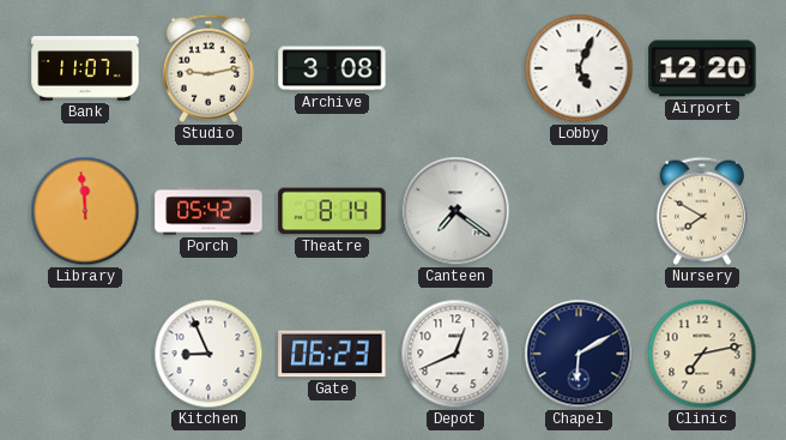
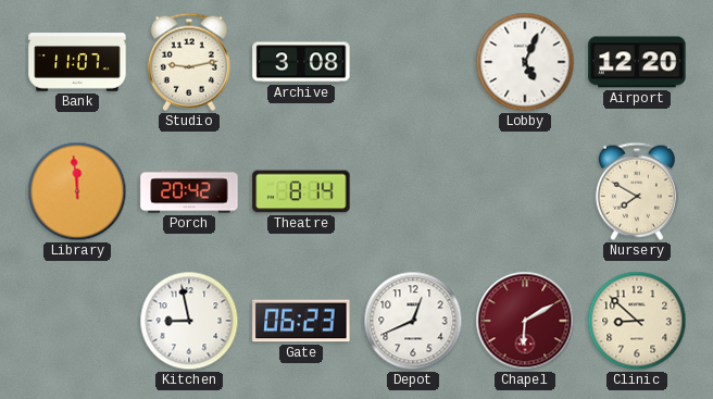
Porch: 05:42 -> 20:42
Canteen: 7:21 -> none
Kitchen: 8:56 -> 8:58
Chapel dial: navy -> burgundy
Clinic: 7:13 -> 8:52
